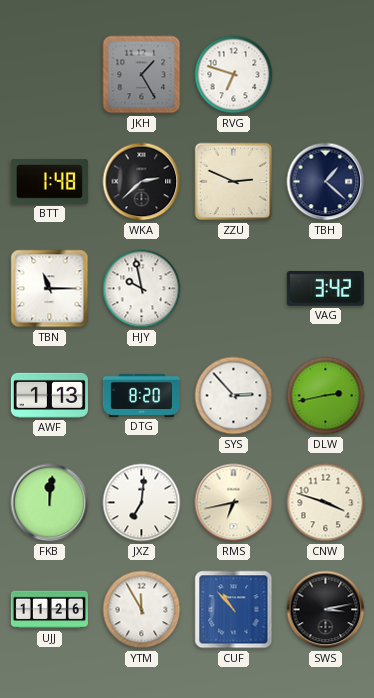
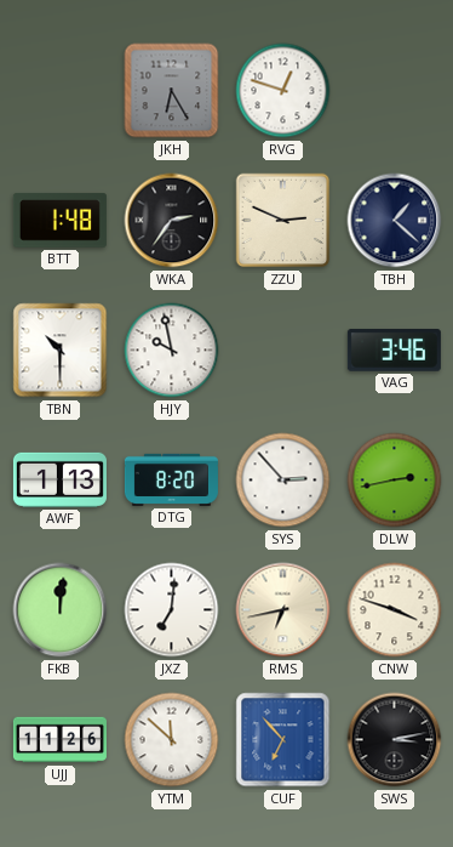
JKH: 1:25 -> 6:25
RVG: 6:48 -> 12:48
WKA: 2:38 -> 2:36
TBN: 11:15 -> 10:30
VAG: 3:42 -> 3:46
YTM: 11:55 -> 11:52
CUF: 10:53 -> 6:53
